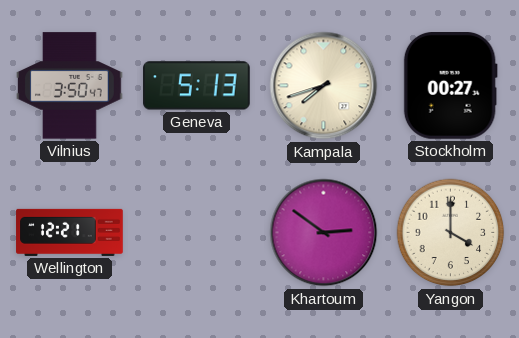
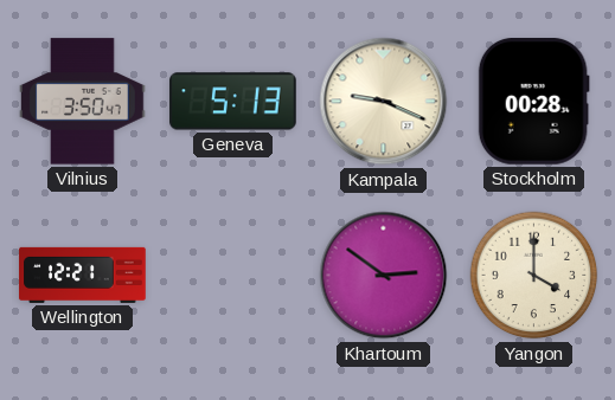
Kampala: 7:42 -> 9:19
Stockholm: 00:27 -> 00:28
